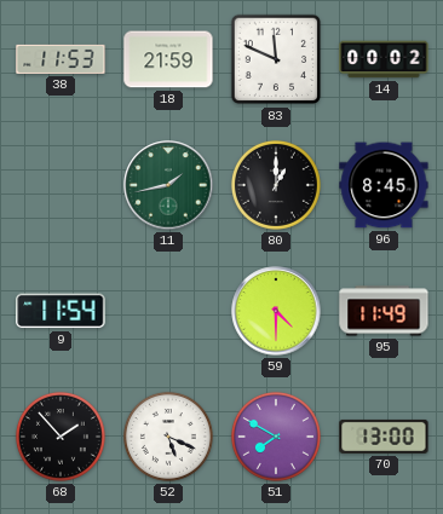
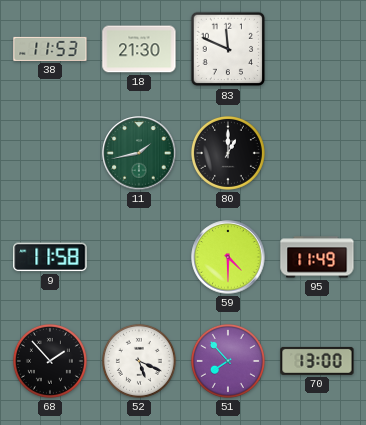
18: 21:59 -> 21:30
14: 00:02 -> none
96: 8:45 -> none
9: 11:54 -> 11:58
51: 7:50 -> 7:53
